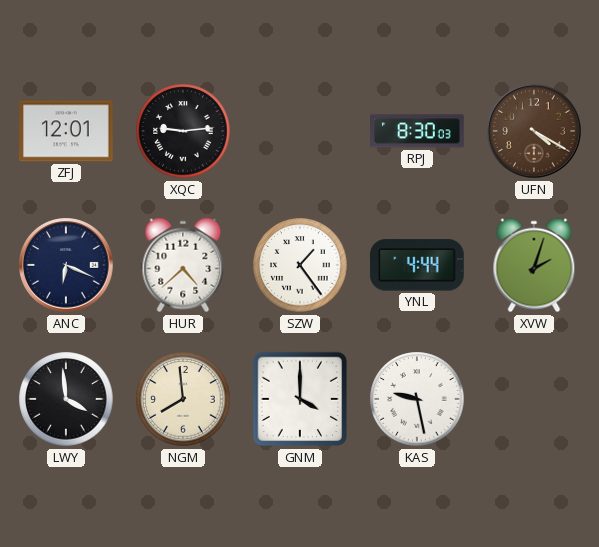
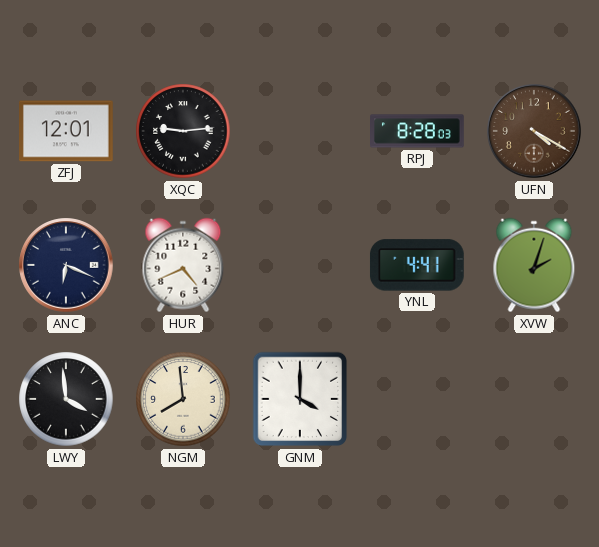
RPJ: 8:30 -> 8:28
HUR: 4:38 -> 4:41
SZW: 1:24 -> none
YNL: 4:44 -> 4:41
KAS: 9:28 -> none
